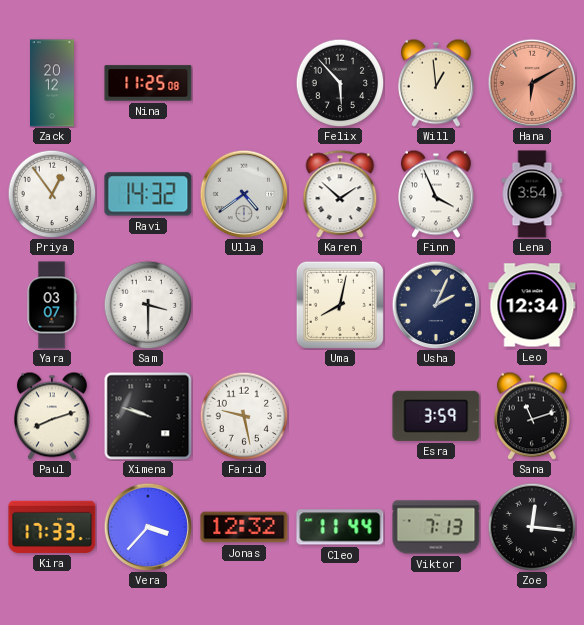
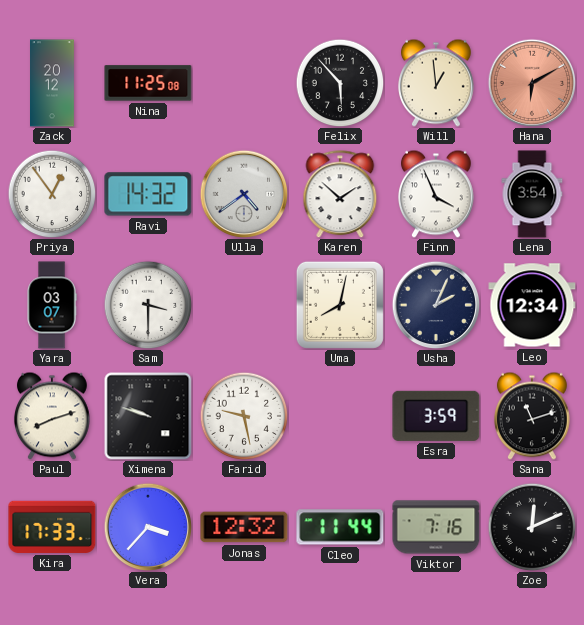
Viktor: 7:13 -> 7:16
Zoe: 12:16 -> 12:11
